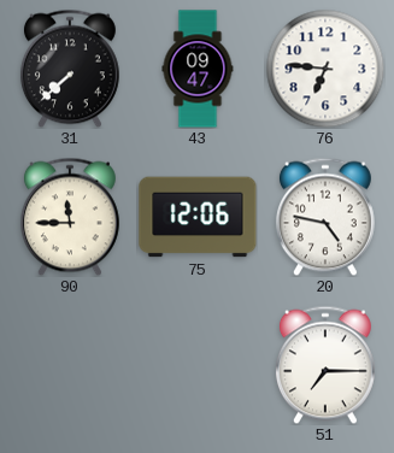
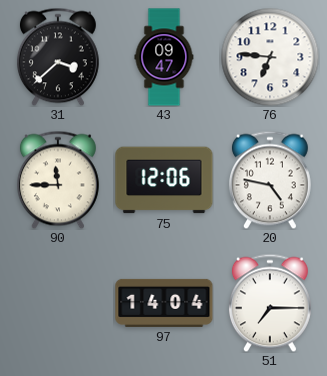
31: 7:38 -> 3:38
97: none -> 14:04
